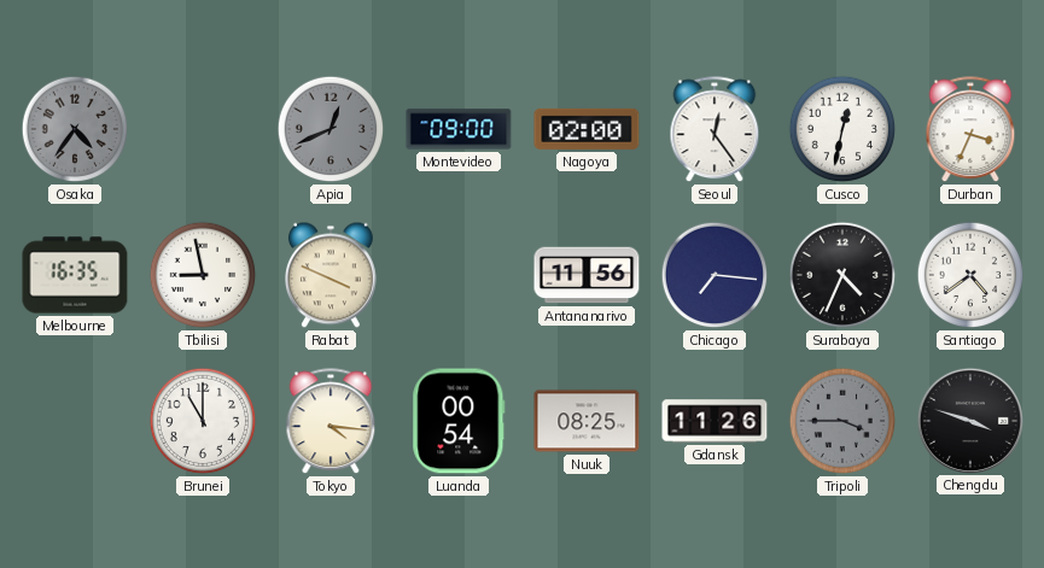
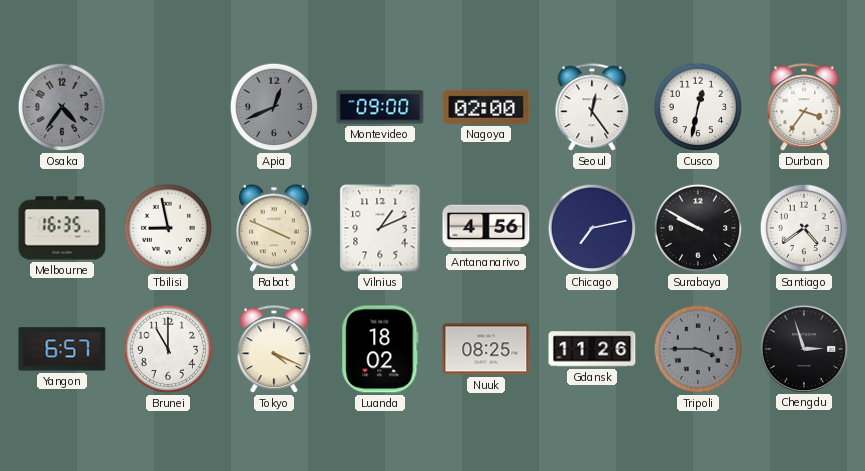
Durban: 3:34 -> 3:36
Vilnius: none -> 1:11
Antananarivo: 11:56 -> 4:56
Chicago: 7:16 -> 7:13
Surabaya: 4:34 -> 9:50
Yangon: none -> 6:57
Tokyo: 4:16 -> 4:19
Luanda: 00:54 -> 18:02
Chengdu: 3:48 -> 2:57
